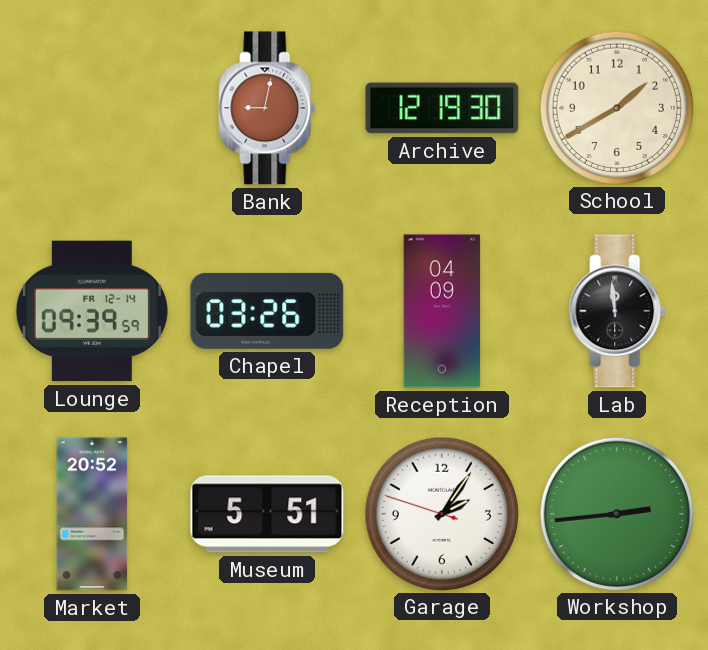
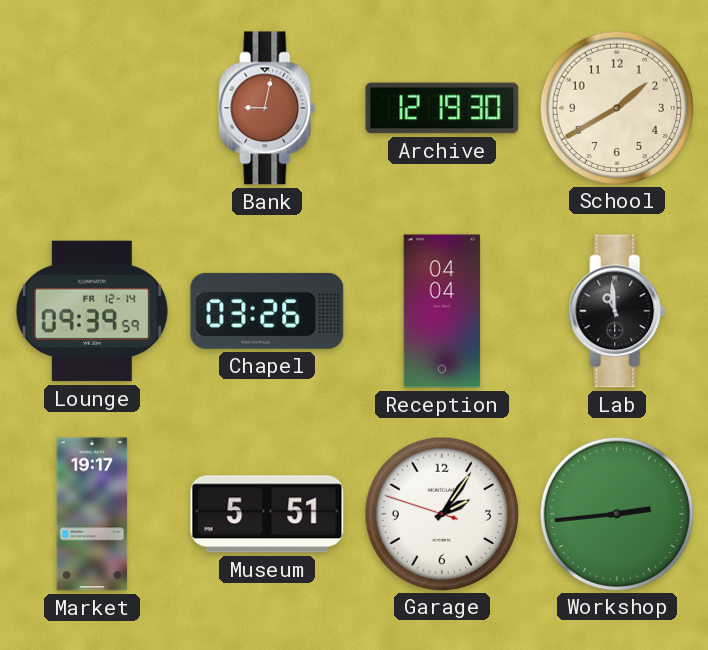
Reception: 04:09 -> 04:04
Lab: 11:59 -> 10:59
Market: 20:52 -> 19:17
